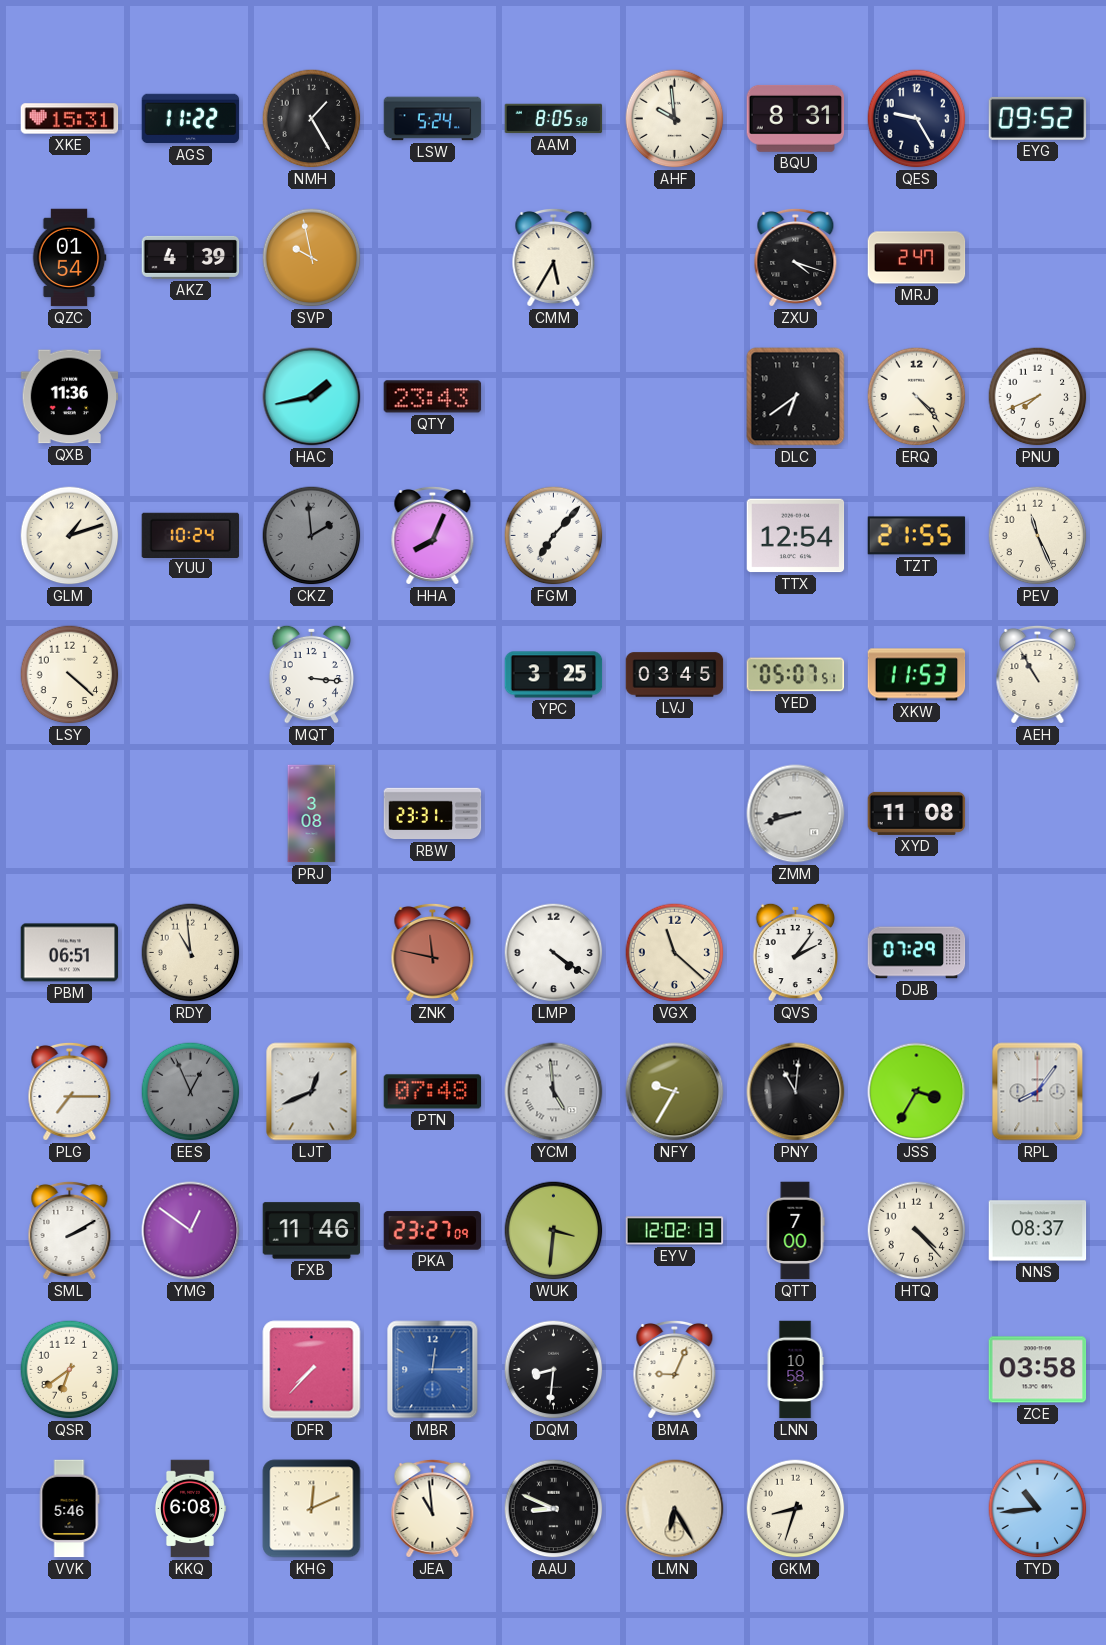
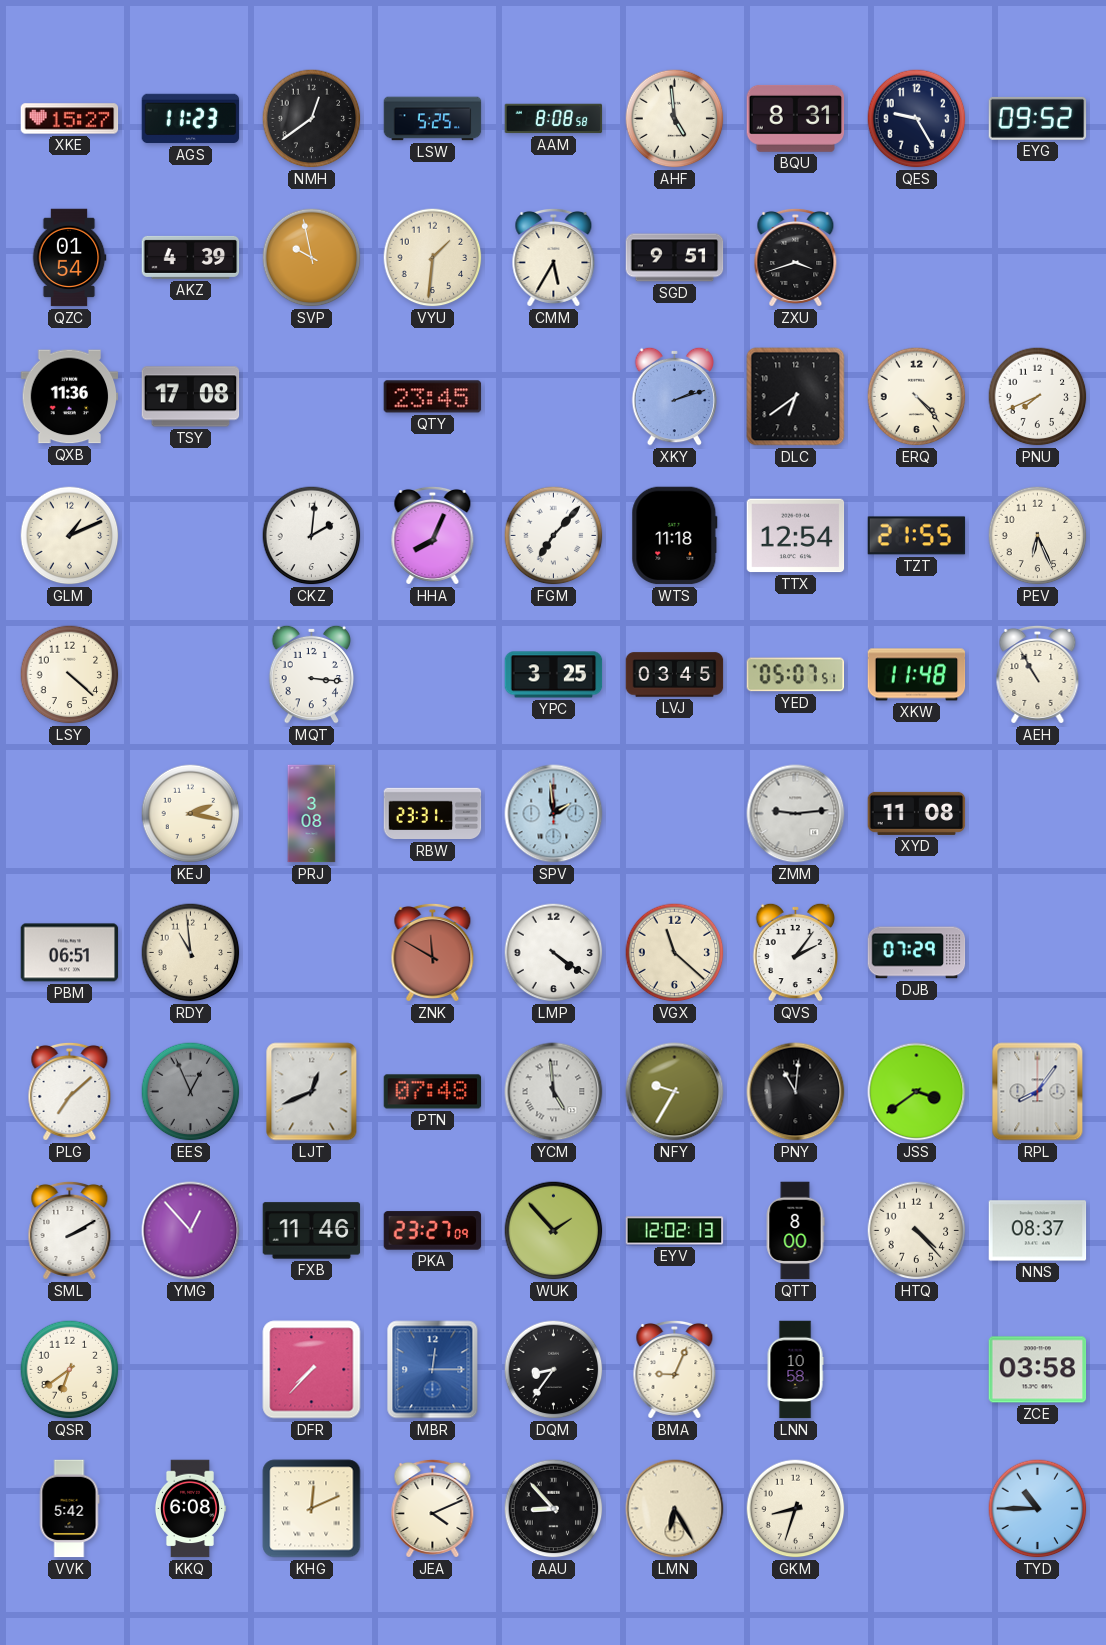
XKE: 15:31 -> 15:27
AGS: 11:22 -> 11:23
NMH: 1:25 -> 12:39
LSW: 5:24 -> 5:25
AAM: 8:05 -> 8:08
AHF: 9:59 -> 4:59
VYU: none -> 1:31
SGD: none -> 9:51
ZXU: 4:18 -> 3:42
MRJ: 2:47 -> none
TSY: none -> 17:08
HAC: 1:43 -> none
QTY: 23:43 -> 23:45
XKY: none -> 2:12
GLM: 1:12 -> 1:11
YUU: 10:24 -> none
CKZ: 1:59 -> 2:01
CKZ dial: grey -> white
WTS: none -> 11:18
PEV: 11:26 -> 6:26
XKW: 11:53 -> 11:48
KEJ: none -> 2:17
SPV: none -> 1:59
ZMM: 8:42 -> 9:14
ZNK: 11:47 -> 11:50
PLG: 7:15 -> 7:08
JSS: 3:35 -> 3:39
YMG: 12:51 -> 12:53
WUK: 3:31 -> 1:53
QTT: 7:00 -> 8:00
DQM: 8:31 -> 8:36
VVK: 5:46 -> 5:42
JEA: 10:59 -> 4:11
AAU: 8:49 -> 8:53
TYD: 10:44 -> 10:45
